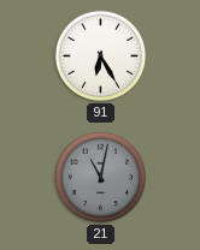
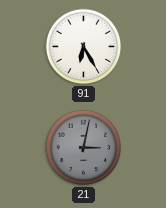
21: 11:02 -> 3:02
